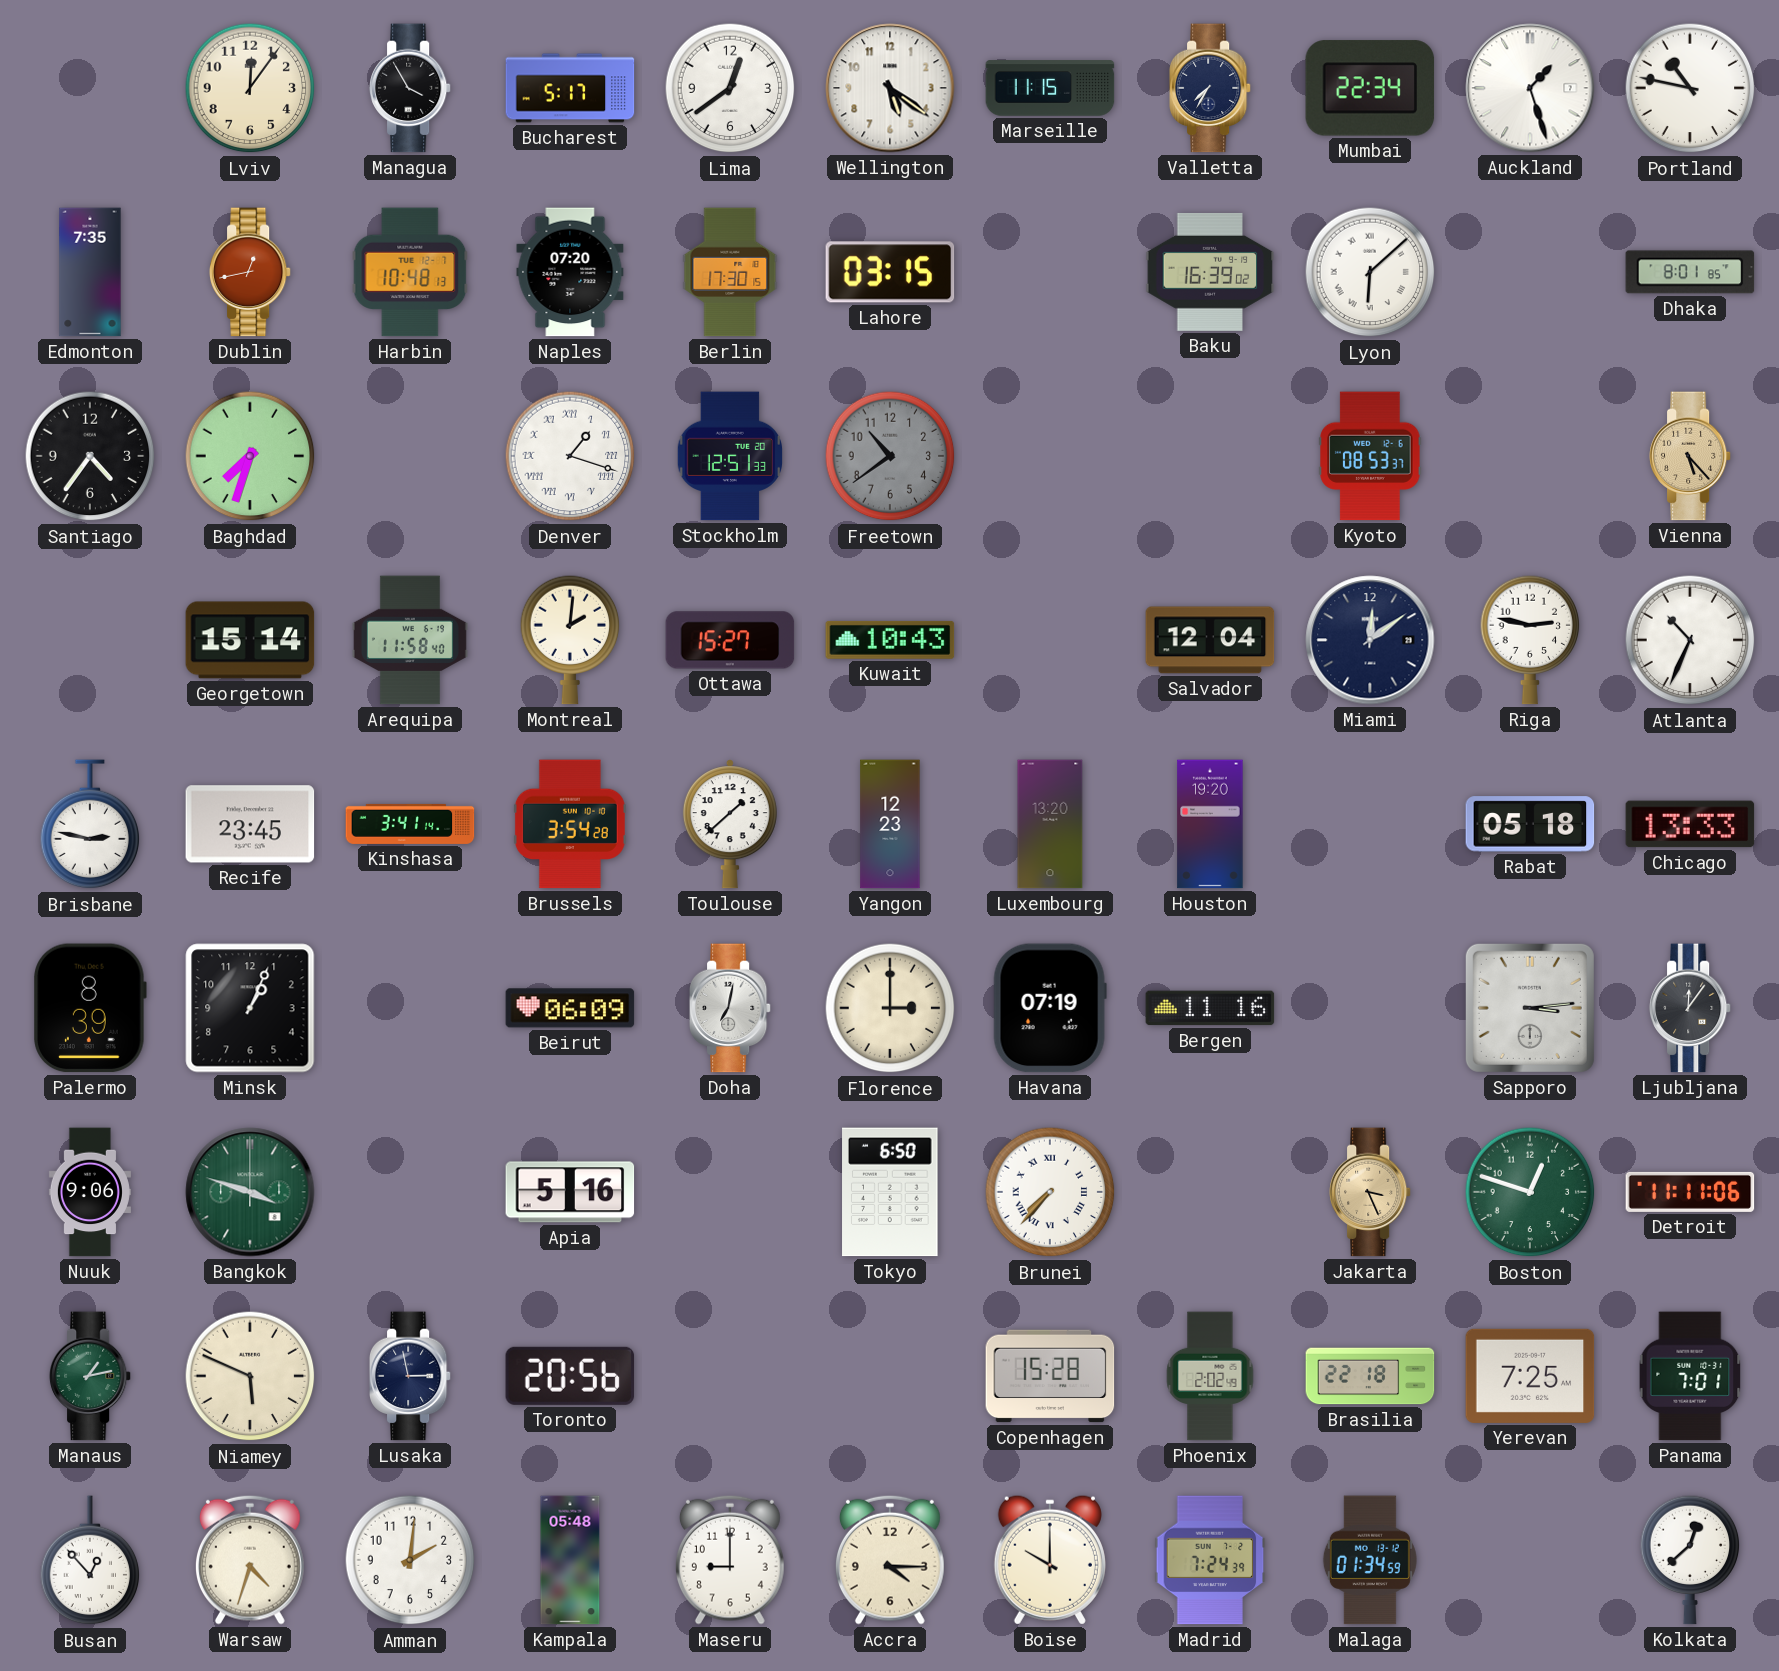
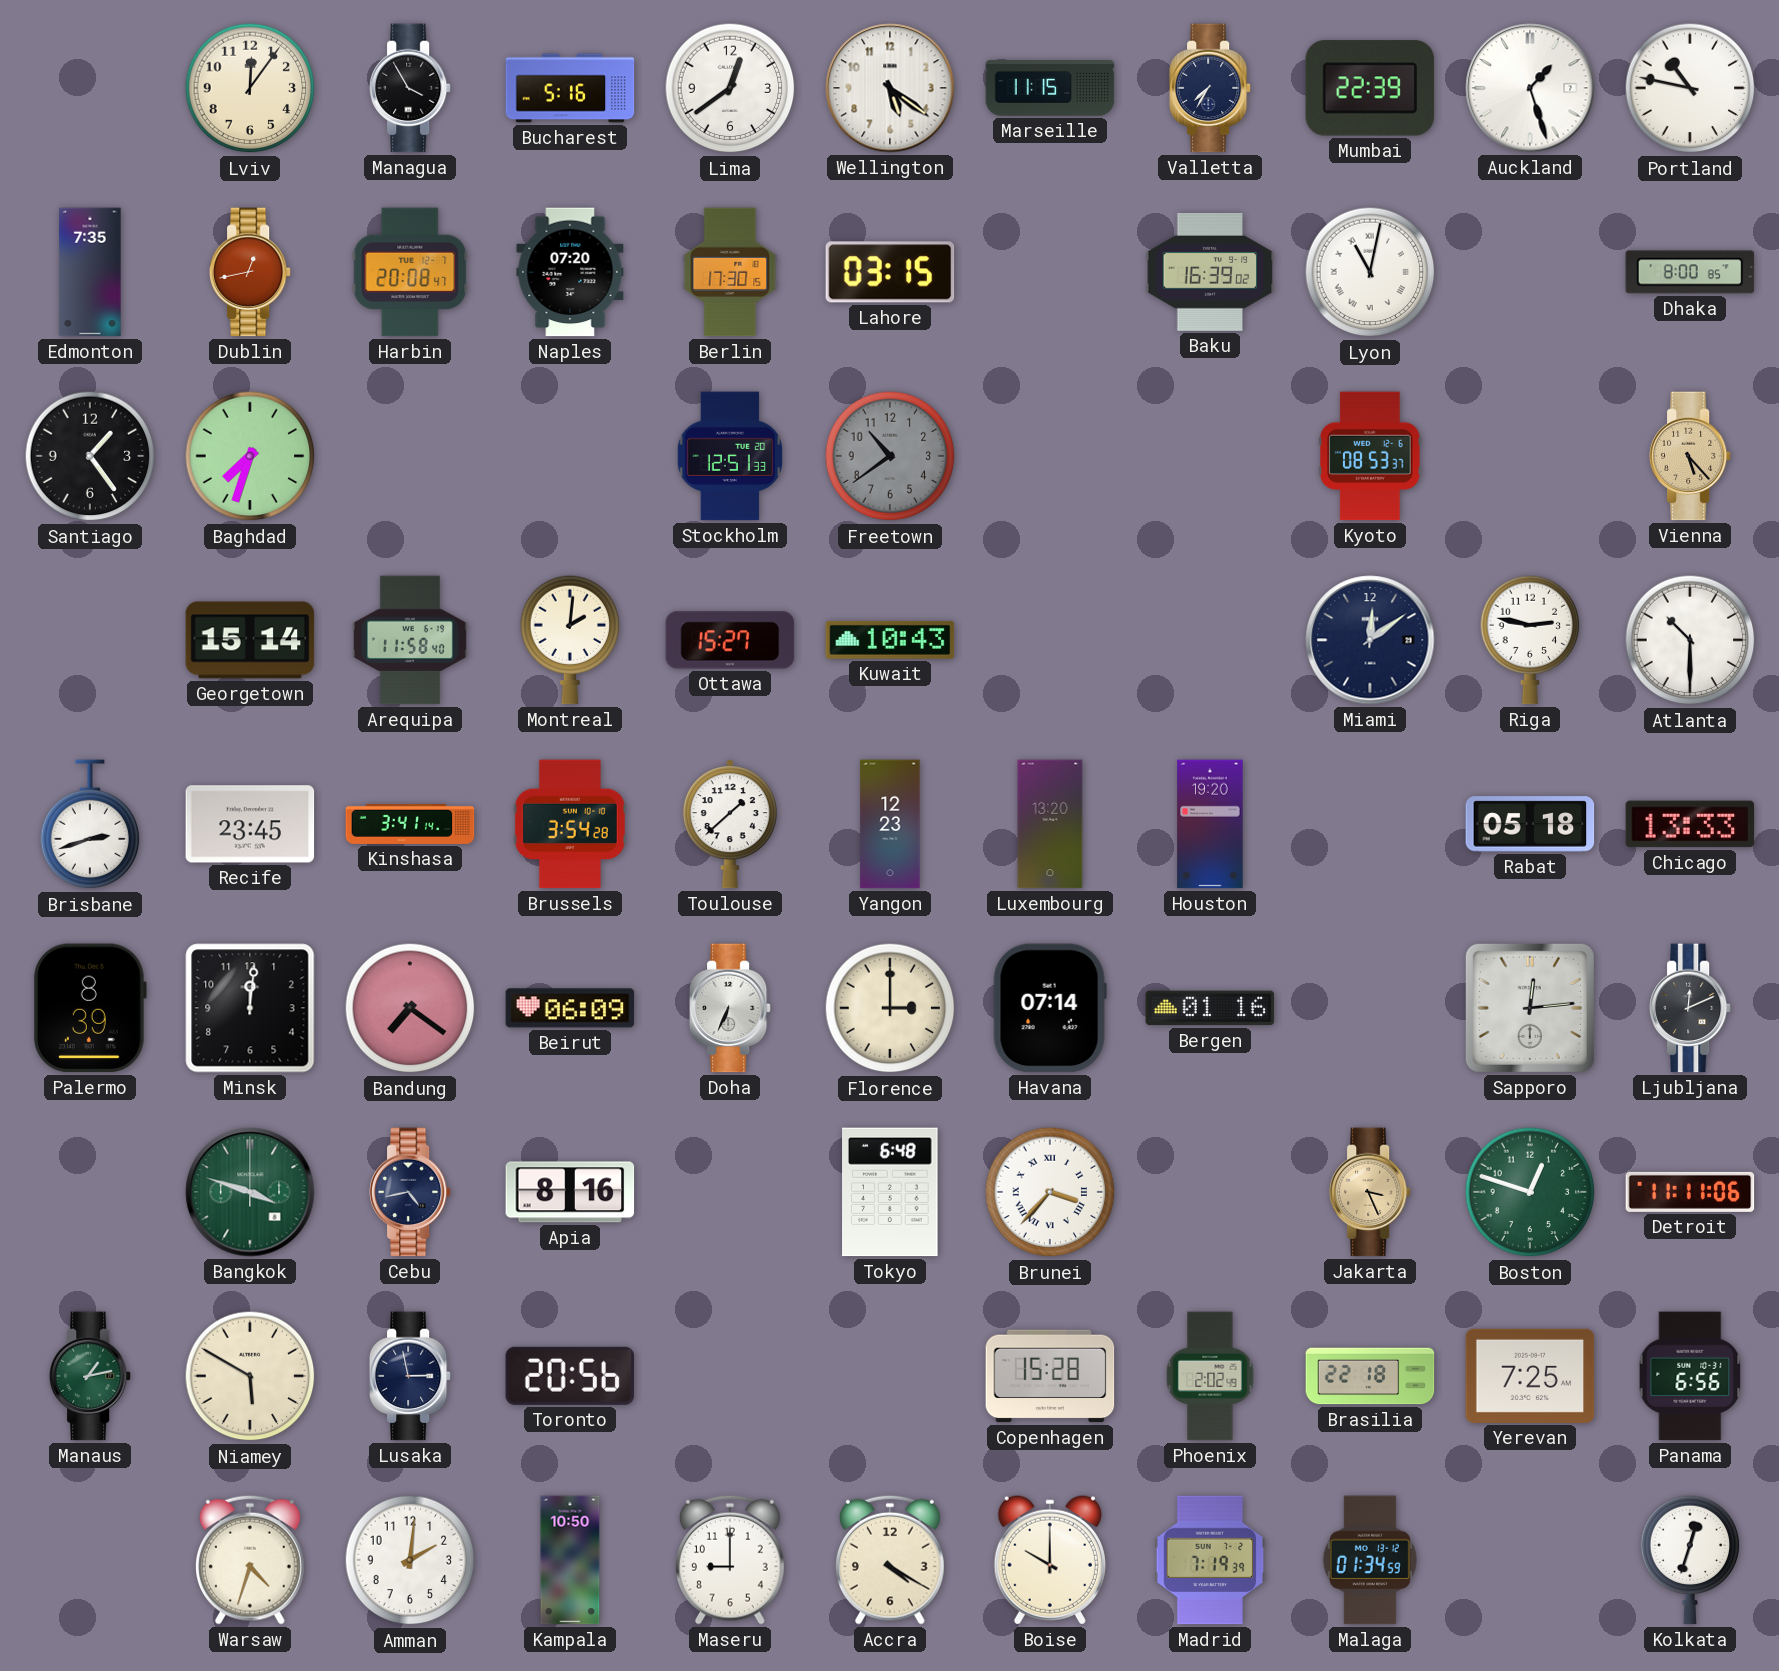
Bucharest: 5:17 -> 5:16
Mumbai: 22:34 -> 22:39
Harbin: 10:48 -> 20:08
Lyon: 6:08 -> 11:02
Dhaka: 8:01 -> 8:00
Santiago: 4:36 -> 1:24
Denver: 1:18 -> none
Salvador: 12:04 -> none
Atlanta: 10:34 -> 10:30
Brisbane: 2:47 -> 2:42
Minsk: 1:04 -> 12:01
Bandung: none -> 7:21
Doha: 7:02 -> 6:34
Havana: 07:19 -> 07:14
Bergen: 11:16 -> 01:16
Sapporo: 3:14 -> 12:14
Ljubljana: 12:06 -> 12:11
Nuuk: 9:06 -> none
Cebu: none -> 4:43
Apia: 5:16 -> 8:16
Tokyo: 6:50 -> 6:48
Brunei: 7:37 -> 3:37
Niamey: 5:49 -> 5:50
Panama: 7:01 -> 6:56
Busan: 12:53 -> none
Kampala: 05:48 -> 10:50
Accra: 4:15 -> 4:20
Madrid: 7:24 -> 7:19
Kolkata: 12:38 -> 12:33
